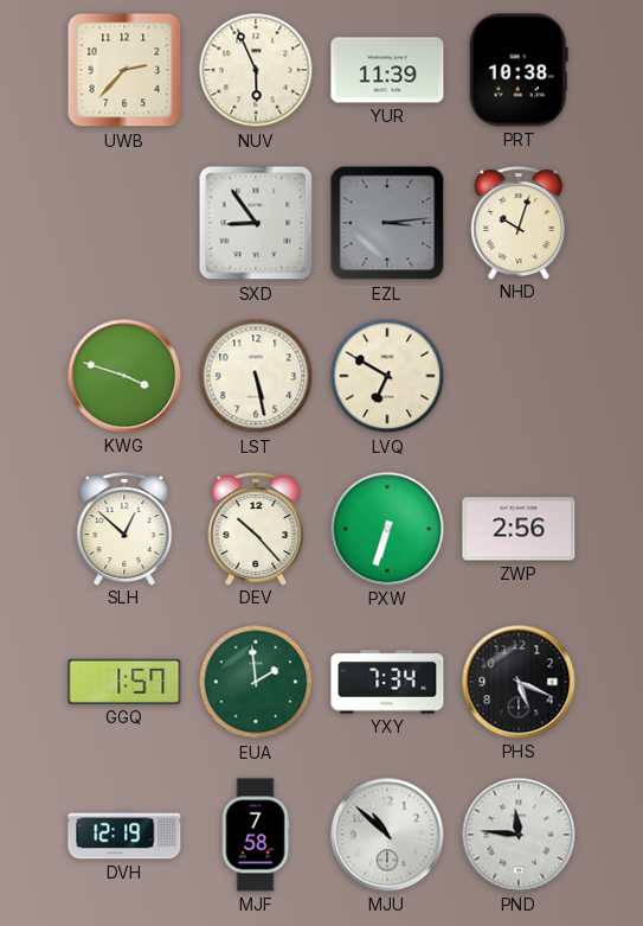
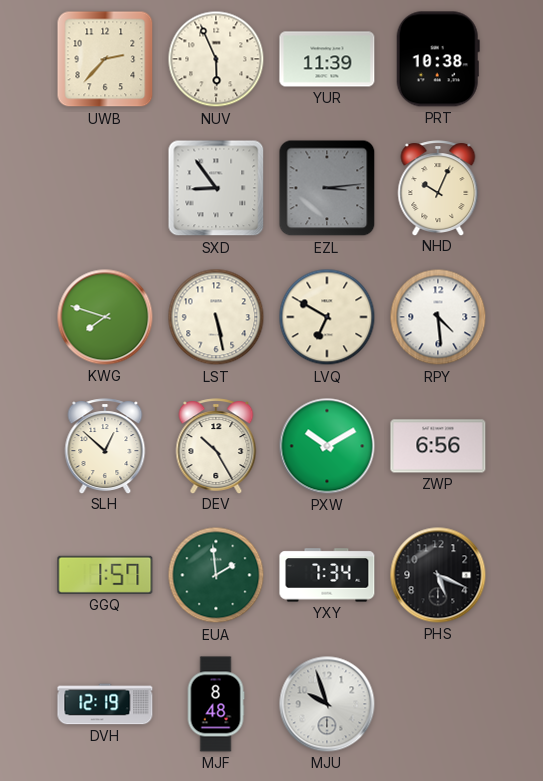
NHD: 10:03 -> 10:04
KWG: 3:48 -> 7:48
RPY: none -> 4:29
DEV: 10:23 -> 10:25
PXW: 6:33 -> 10:10
ZWP: 2:56 -> 6:56
MJF: 7:58 -> 8:48
MJU: 10:52 -> 9:57
PND: 11:46 -> none
